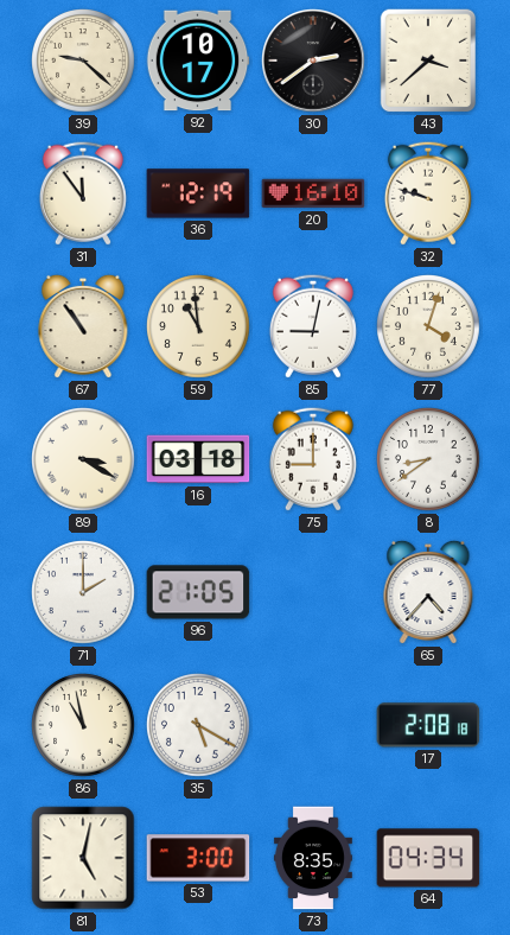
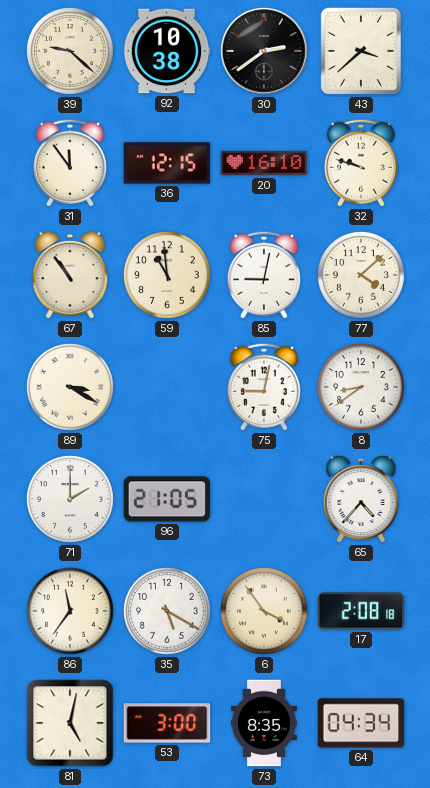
92: 10:17 -> 10:38
36: 12:19 -> 12:15
77: 4:03 -> 4:08
16: 03:18 -> none
75: 9:00 -> 9:02
86: 10:58 -> 11:36
6: none -> 3:54
